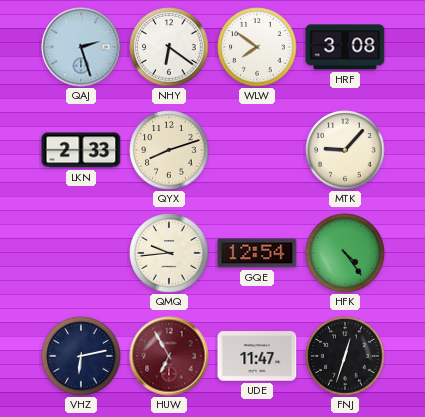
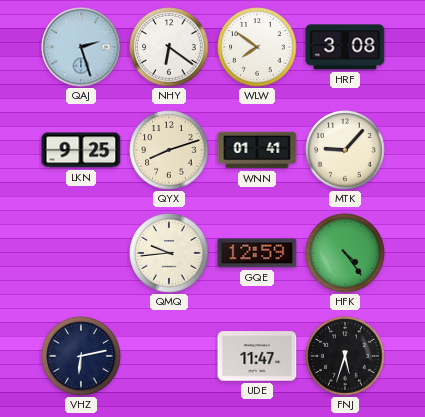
LKN: 2:33 -> 9:25
WNN: none -> 01:41
GQE: 12:54 -> 12:59
HUW: 6:55 -> none
FNJ: 12:33 -> 5:33
